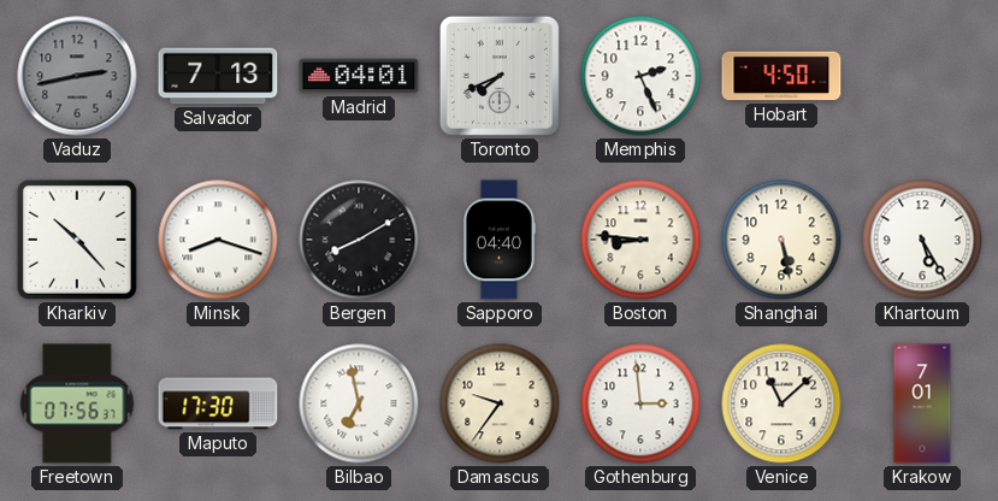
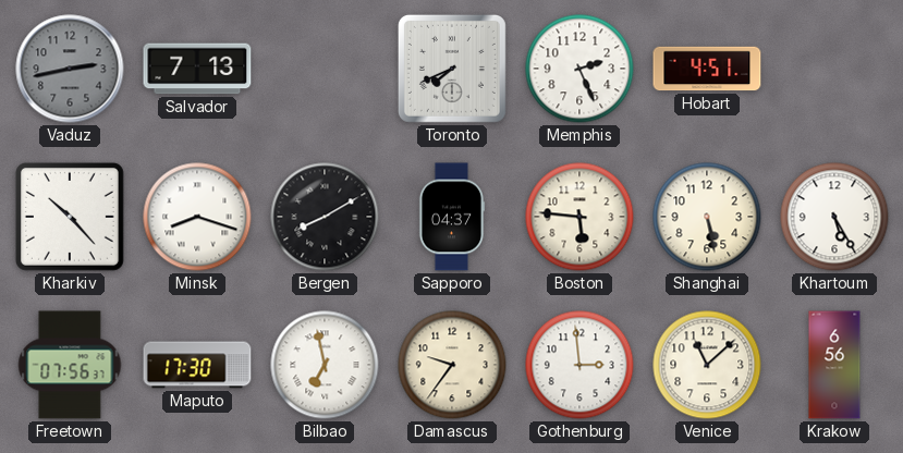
Madrid: 04:01 -> none
Hobart: 4:50 -> 4:51
Sapporo: 04:40 -> 04:37
Boston: 8:46 -> 5:46
Krakow: 7:01 -> 6:56
